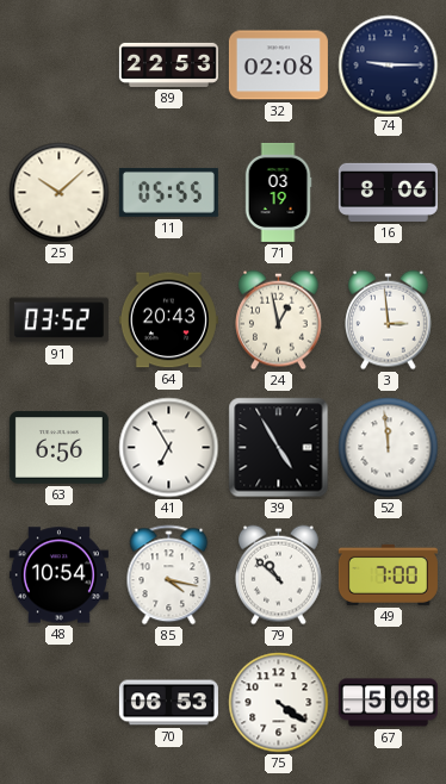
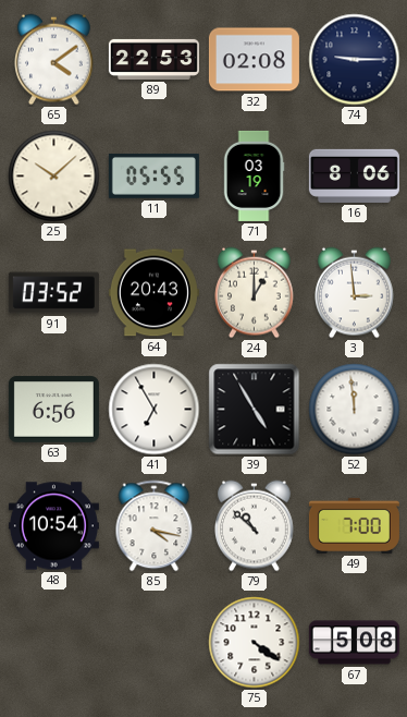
65: none -> 4:09
24: 12:58 -> 1:00
70: 06:53 -> none
